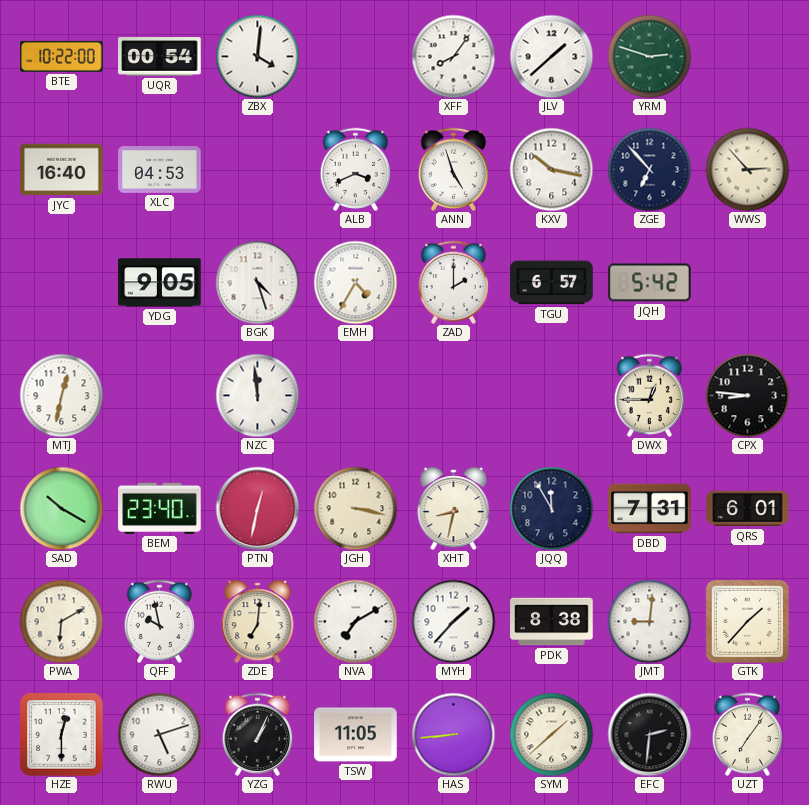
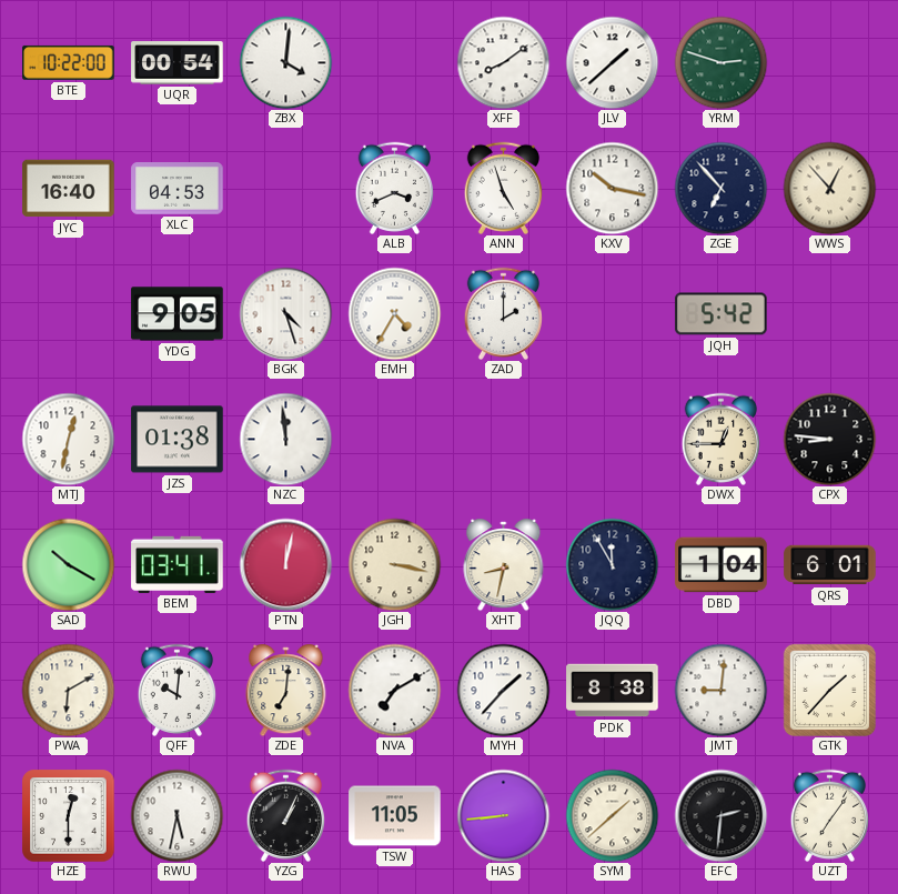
XFF: 8:06 -> 8:09
WWS: 2:53 -> 12:53
TGU: 6:57 -> none
JZS: none -> 01:38
BEM: 23:40 -> 03:41
PTN: 12:32 -> 12:02
DBD: 7:31 -> 1:04
QFF: 9:58 -> 10:01
RWU: 5:12 -> 5:32
